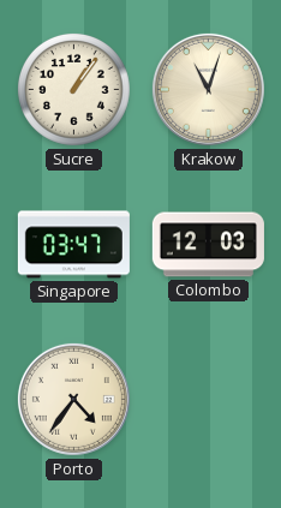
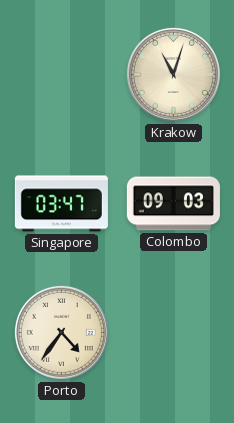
Sucre: 1:06 -> none
Colombo: 12:03 -> 09:03
